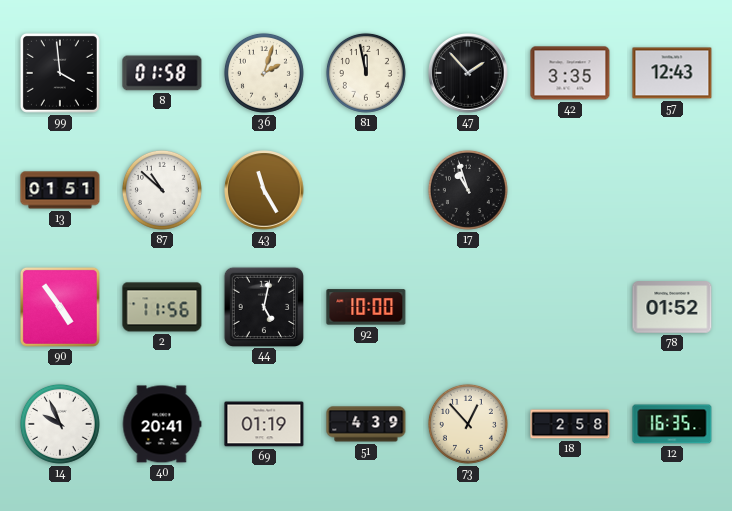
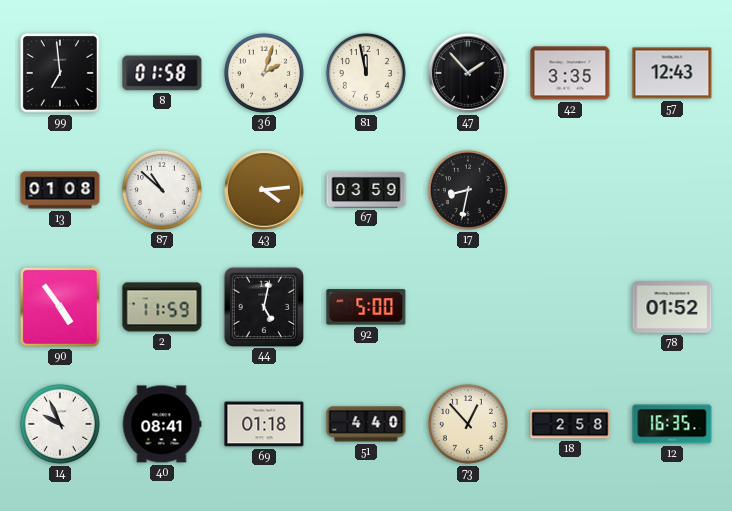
99: 3:59 -> 6:59
13: 01:51 -> 01:08
43: 11:25 -> 4:14
67: none -> 03:59
17: 10:57 -> 8:32
2: 11:56 -> 11:59
92: 10:00 -> 5:00
40: 20:41 -> 08:41
69: 01:19 -> 01:18
51: 4:39 -> 4:40
